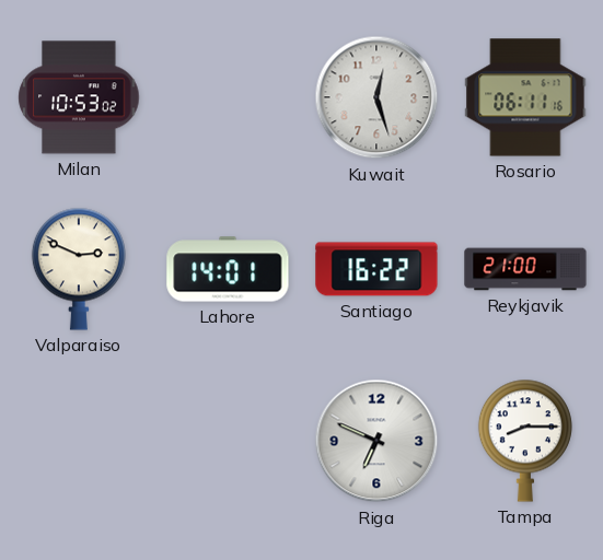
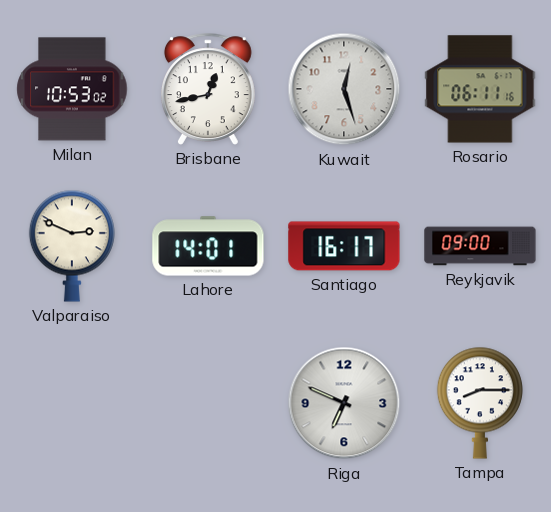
Brisbane: none -> 12:43
Santiago: 16:22 -> 16:17
Reykjavik: 21:00 -> 09:00
